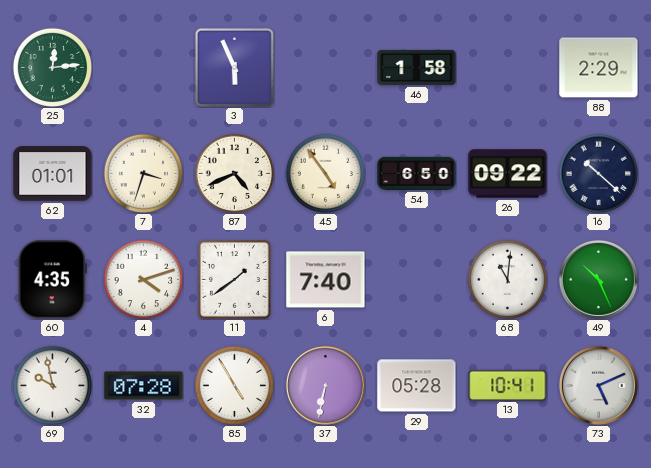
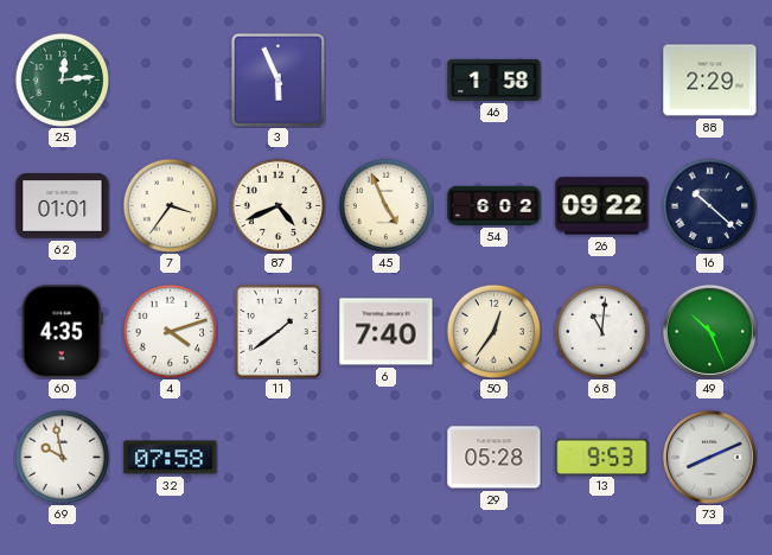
7: 3:33 -> 3:36
45: 4:54 -> 4:56
54: 6:50 -> 6:02
50: none -> 12:36
32: 07:28 -> 07:58
85: 4:55 -> none
37: 6:32 -> none
13: 10:41 -> 9:53
73: 5:11 -> 8:11
